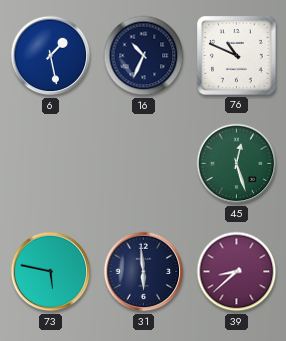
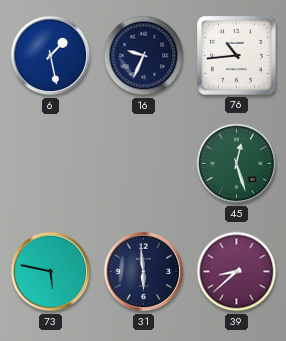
16: 10:34 -> 9:34
76: 10:49 -> 10:44
